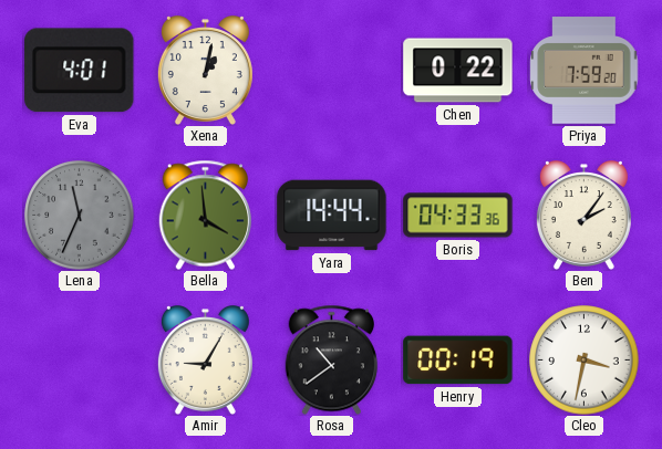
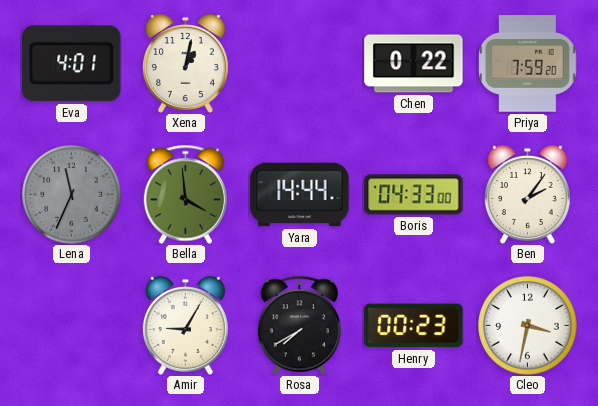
Boris: 04:33:36 -> 04:33:00
Rosa: 10:39 -> 7:40
Henry: 00:19 -> 00:23
